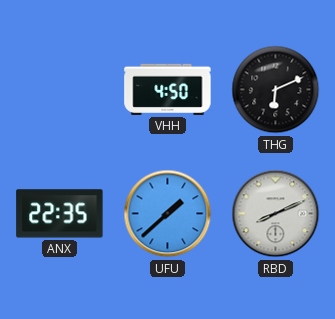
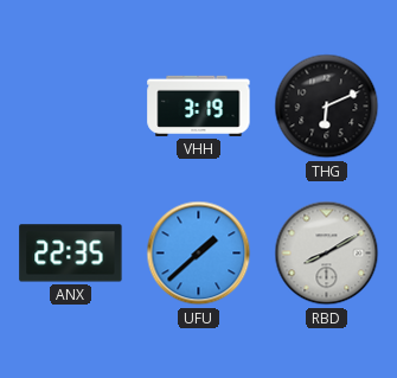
VHH: 4:50 -> 3:19
RBD: 8:11 -> 8:10
